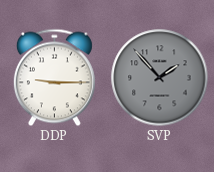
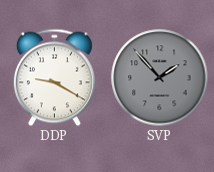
DDP: 9:15 -> 9:20
